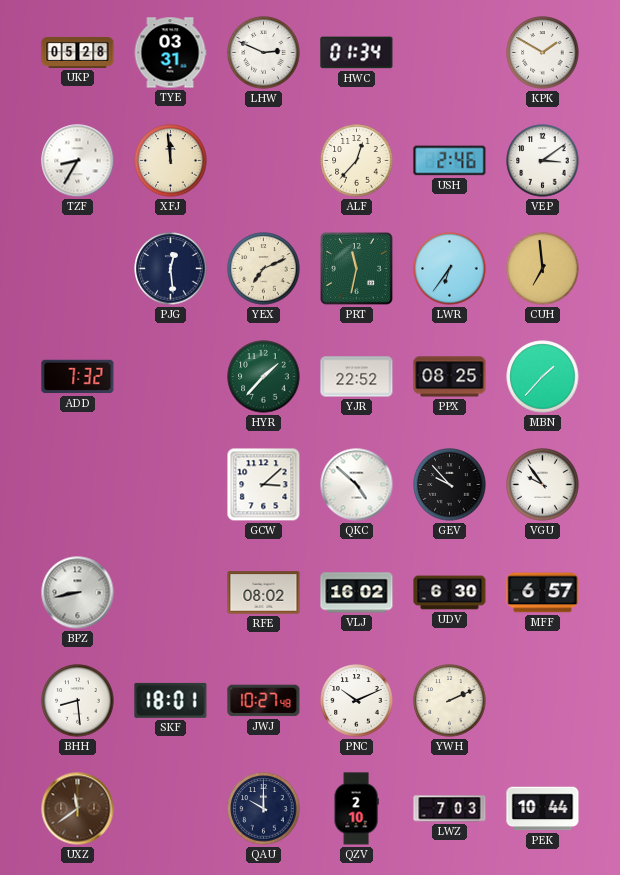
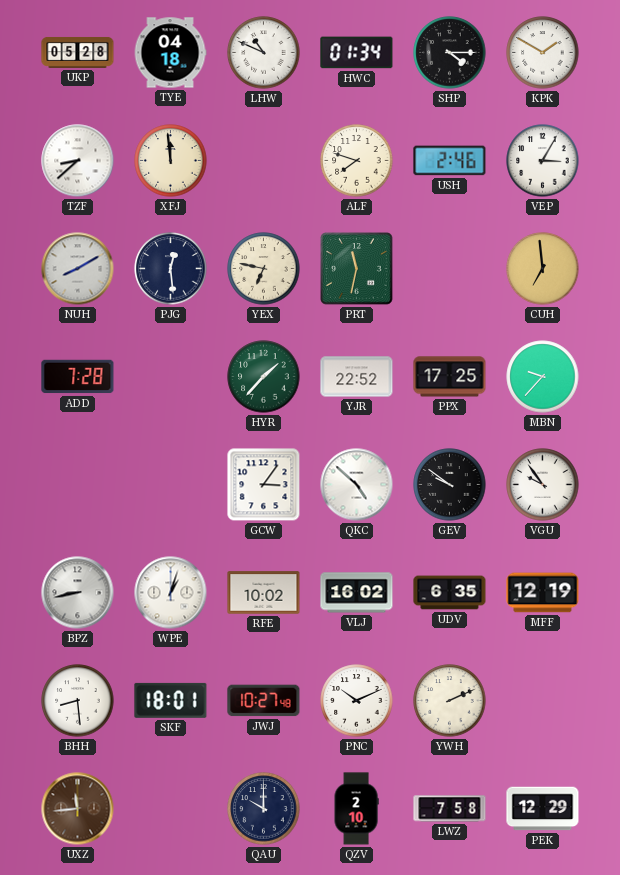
TYE: 03:31 -> 04:18
LHW: 2:49 -> 10:49
SHP: none -> 4:15
TZF: 8:35 -> 8:38
ALF: 12:37 -> 7:48
VEP: 3:09 -> 3:05
NUH: none -> 8:10
YEX: 7:11 -> 6:47
LWR: 6:36 -> none
ADD: 7:32 -> 7:28
PPX: 08:25 -> 17:25
MBN: 1:37 -> 9:37
GCW: 3:08 -> 3:06
GEV: 9:53 -> 9:51
WPE: none -> 1:03
RFE: 08:02 -> 10:02
UDV: 6:30 -> 6:35
MFF: 6:57 -> 12:19
UXZ: 11:39 -> 11:44
LWZ: 7:03 -> 7:58
PEK: 10:44 -> 12:29
